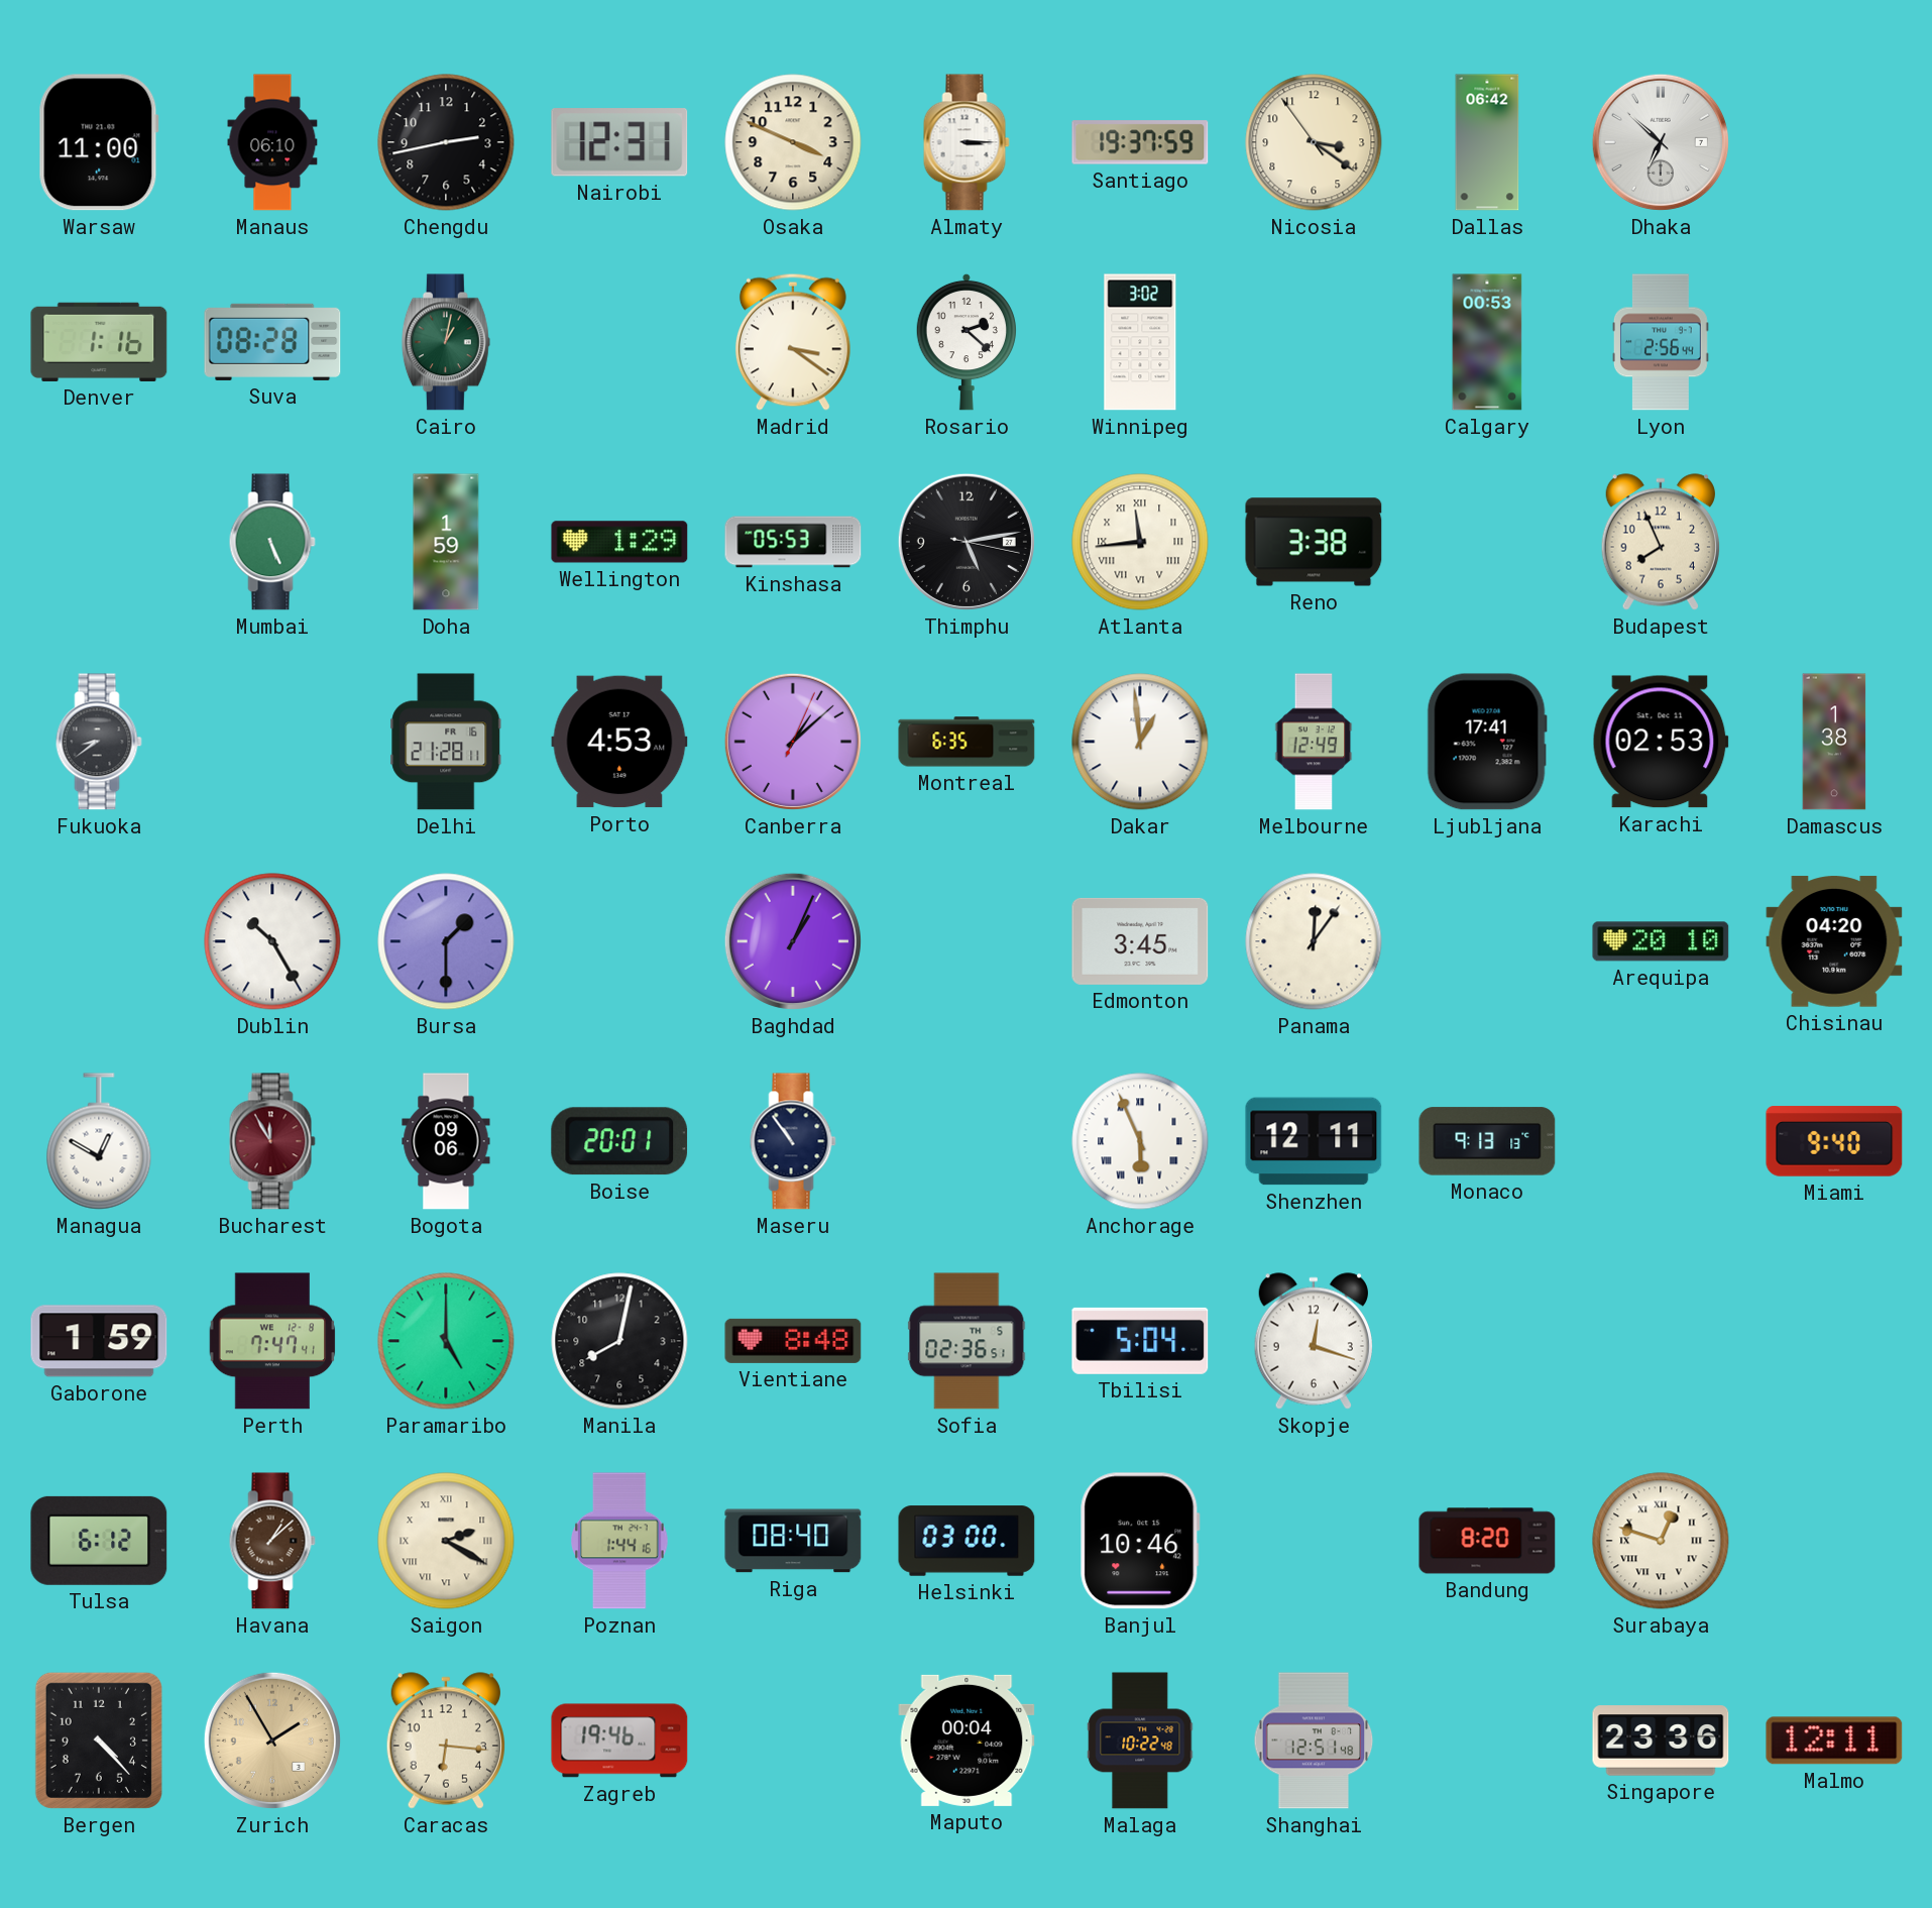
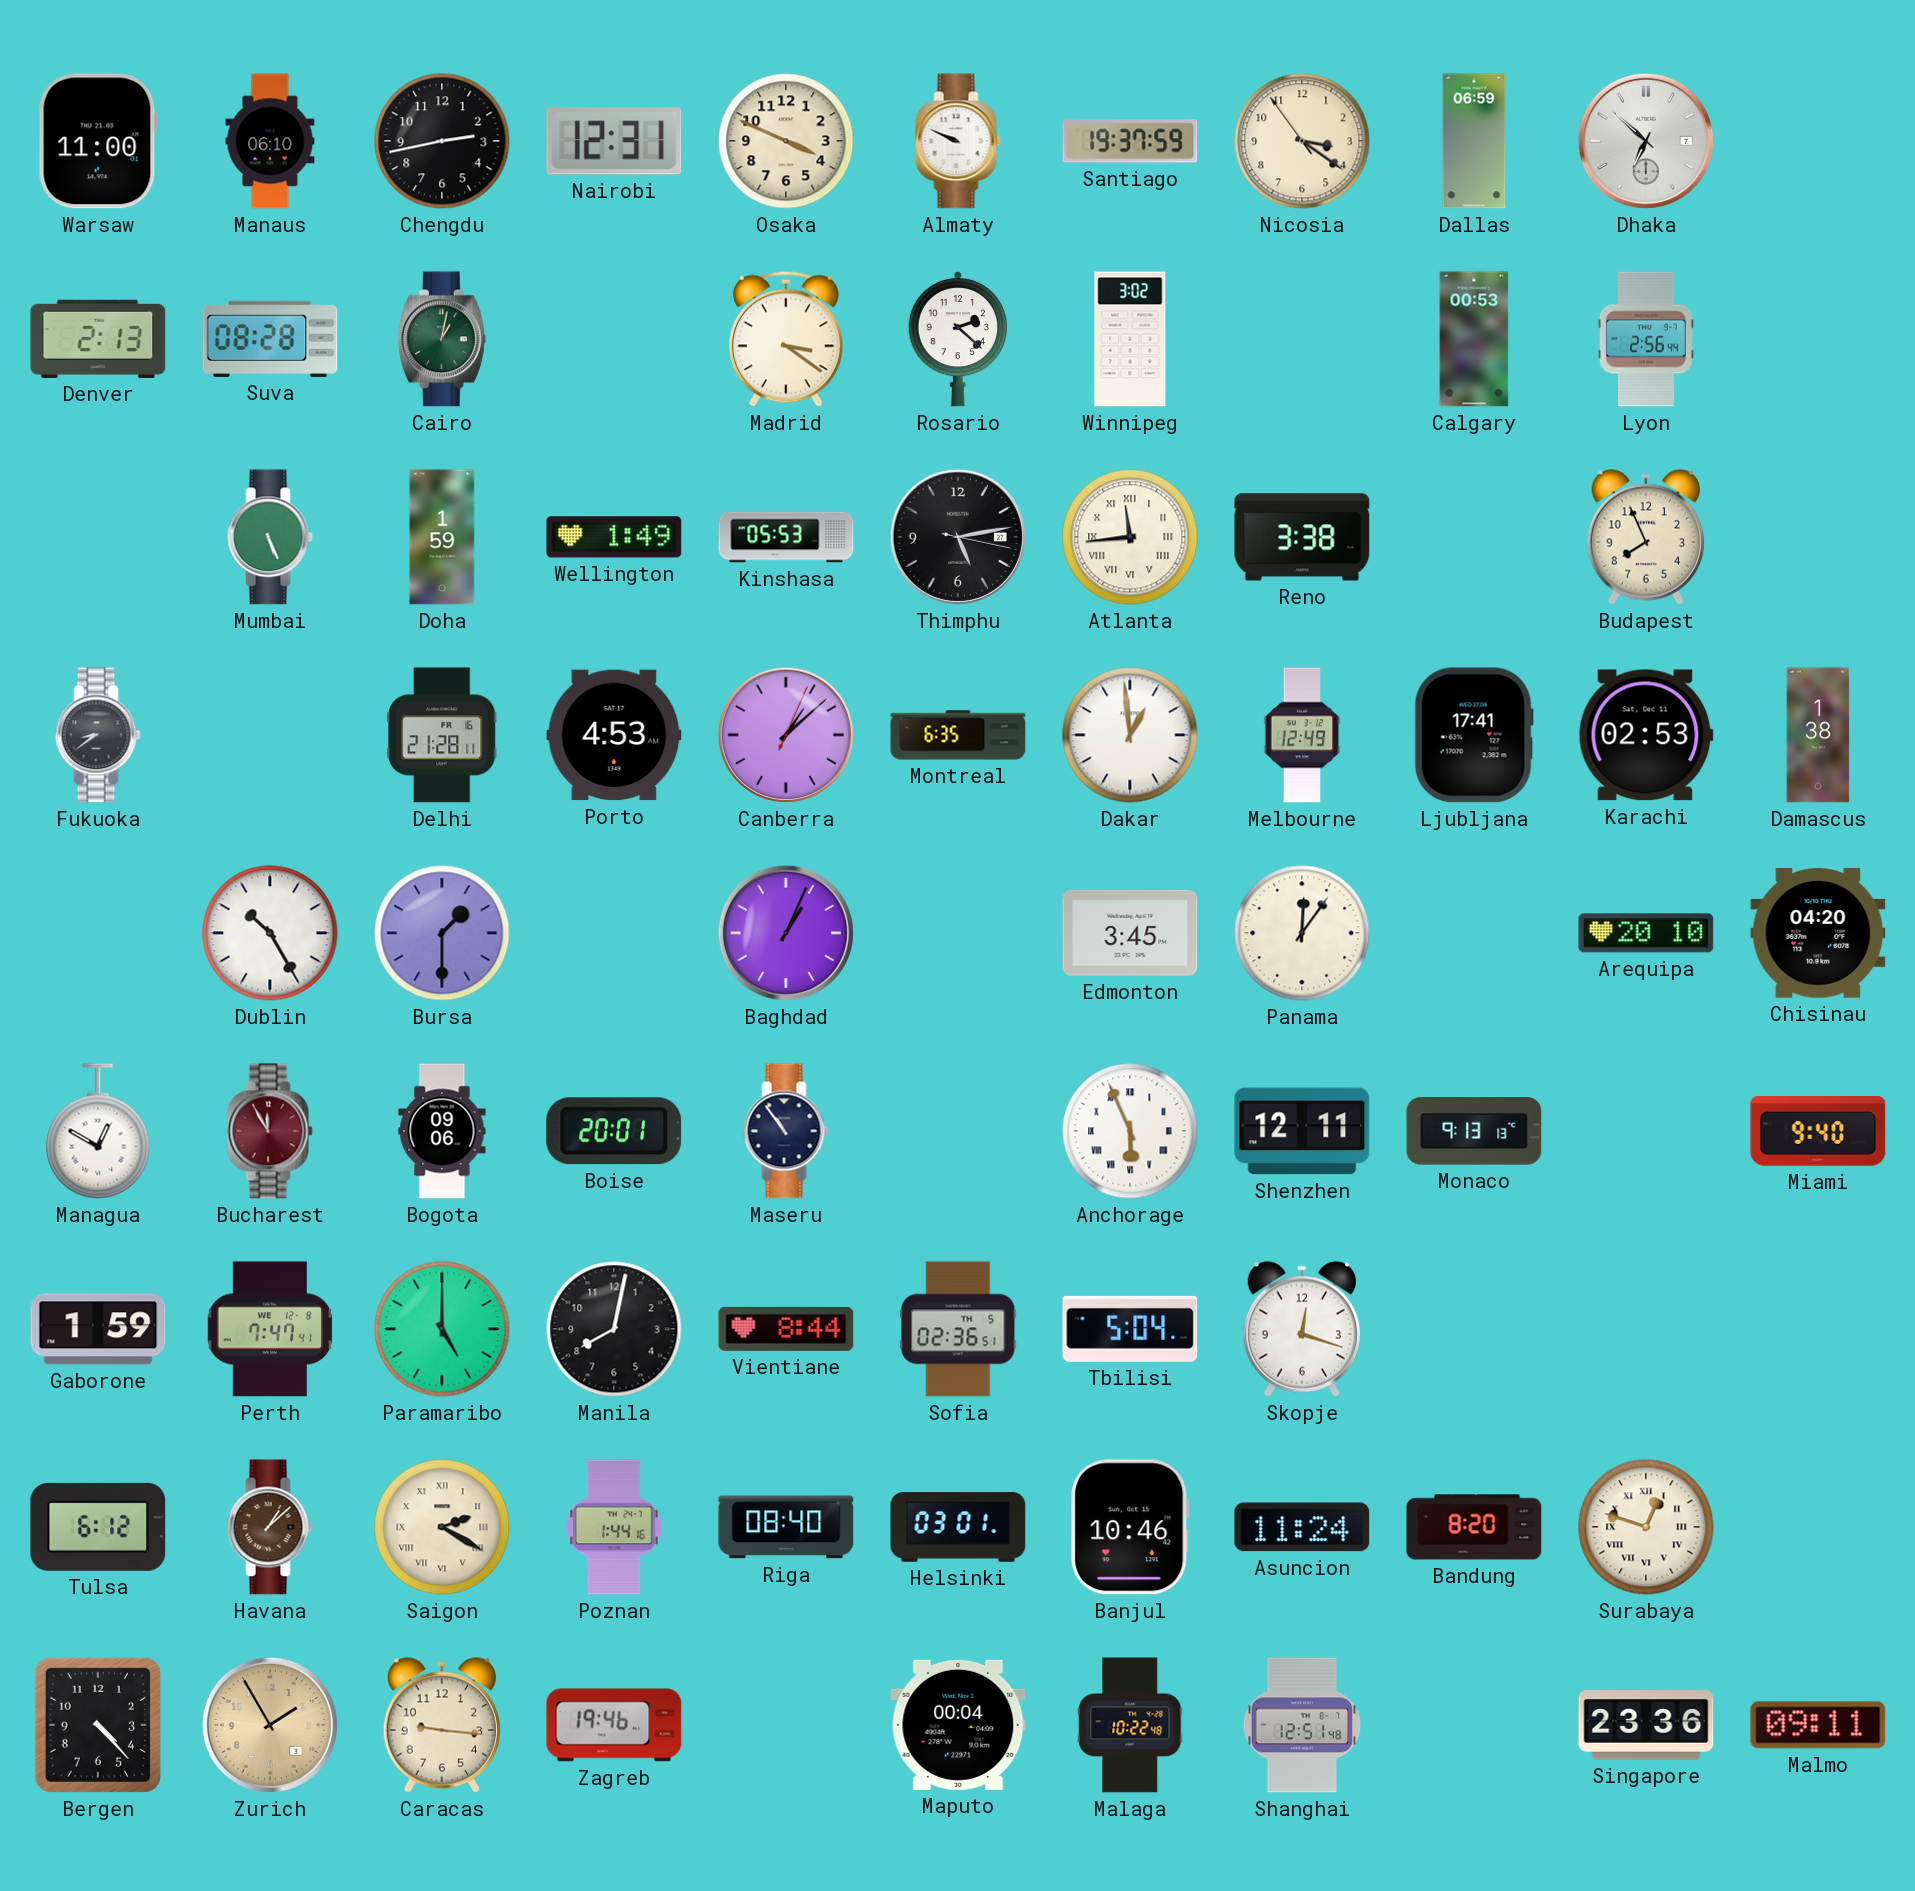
Almaty: 3:15 -> 9:49
Dallas: 06:42 -> 06:59
Denver: 1:16 -> 2:13
Wellington: 1:29 -> 1:49
Vientiane: 8:48 -> 8:44
Helsinki: 03:00 -> 03:01
Asuncion: none -> 11:24
Caracas: 6:16 -> 9:16
Malmo: 12:11 -> 09:11
